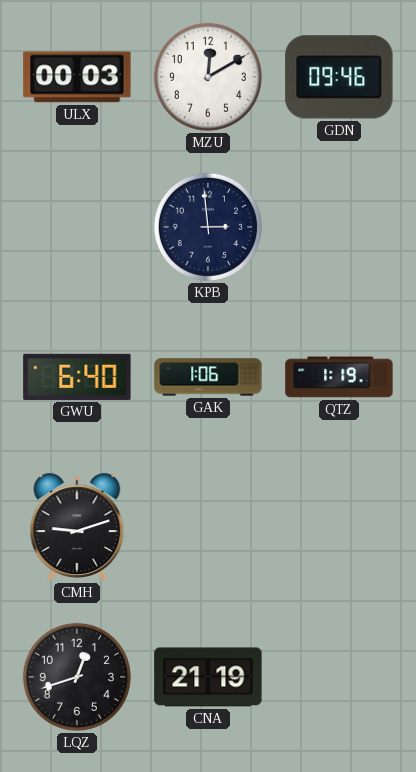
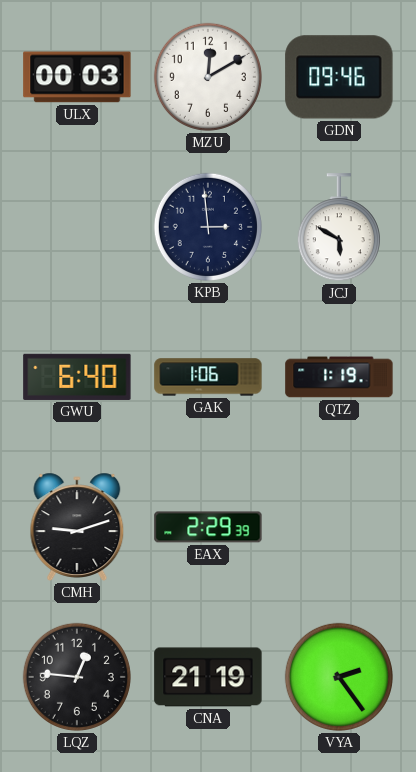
JCJ: none -> 5:50
EAX: none -> 2:29
LQZ: 12:42 -> 12:46
VYA: none -> 2:24
